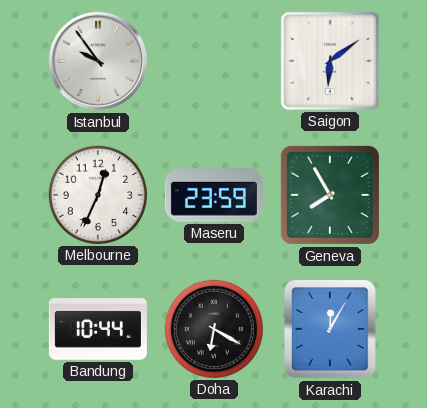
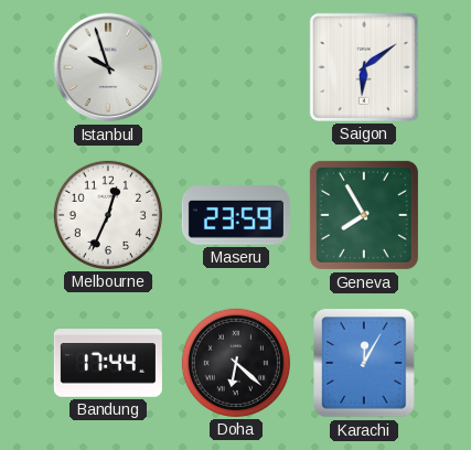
Istanbul: 9:54 -> 9:57
Bandung: 10:44 -> 17:44
Doha: 6:20 -> 6:22
